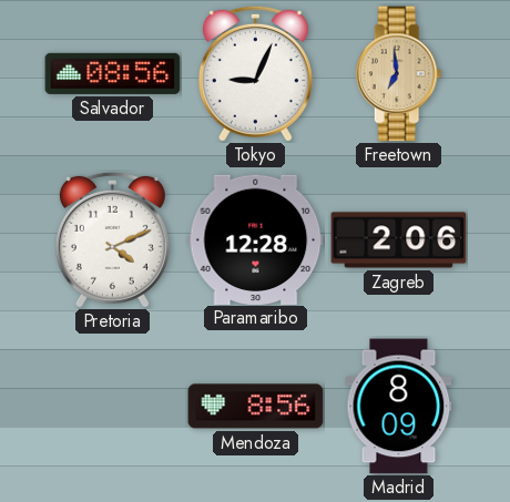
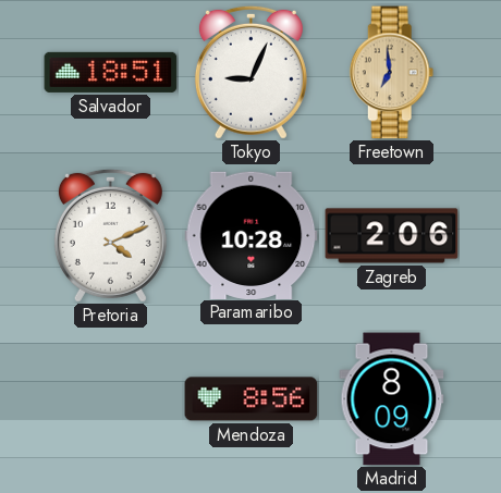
Salvador: 08:56 -> 18:51
Paramaribo: 12:28 -> 10:28
